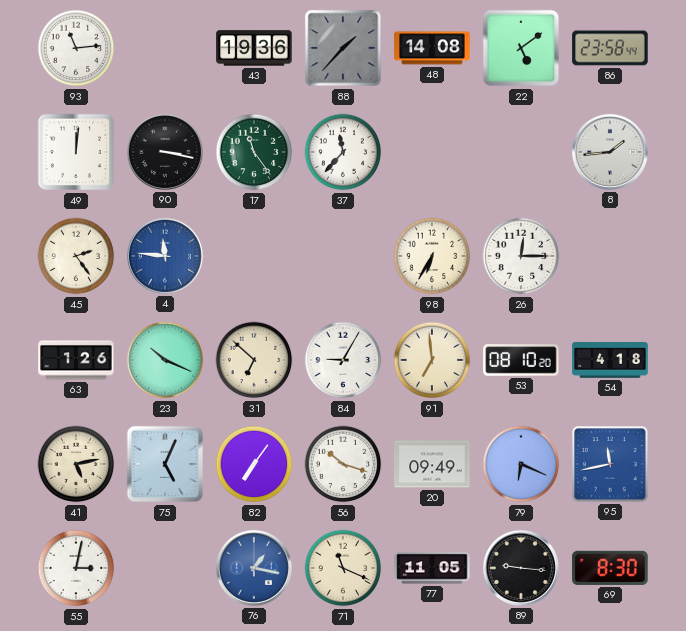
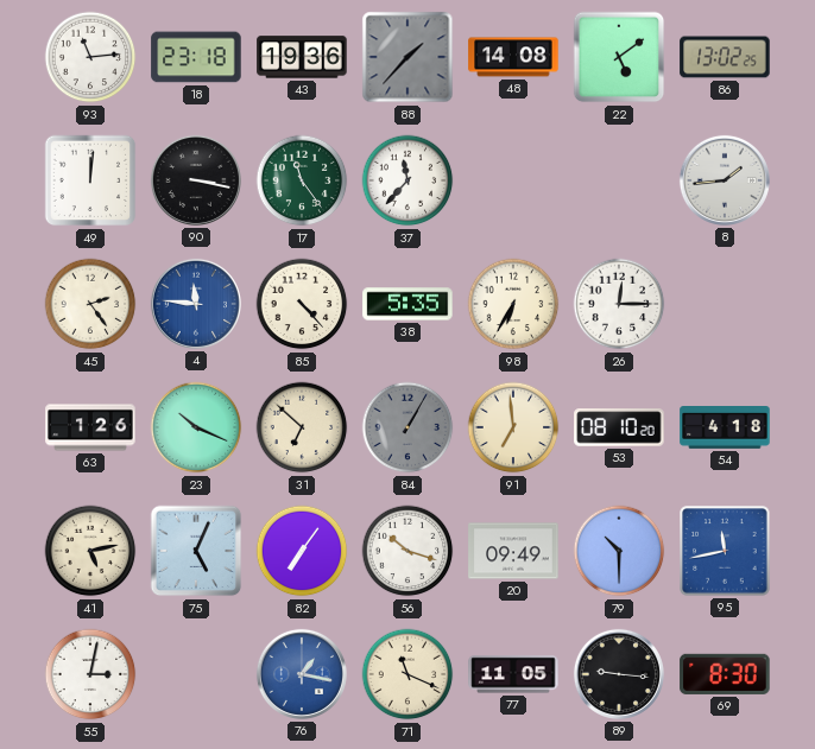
18: none -> 23:18
86: 23:58 -> 13:02
85: none -> 4:23
38: none -> 5:35
84: 9:05 -> 1:05
84 dial: white -> grey
79: 6:19 -> 10:30
